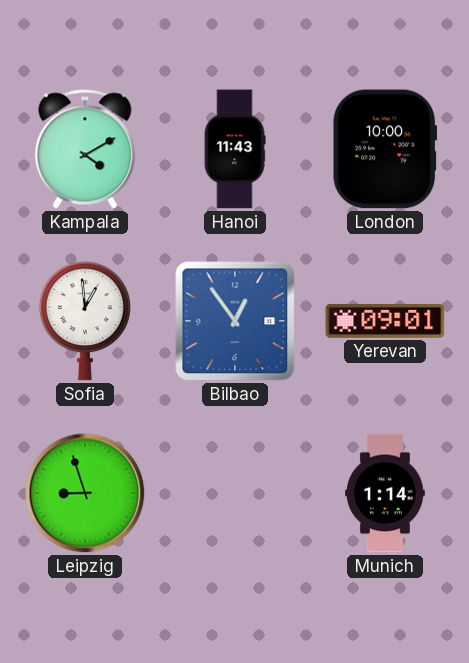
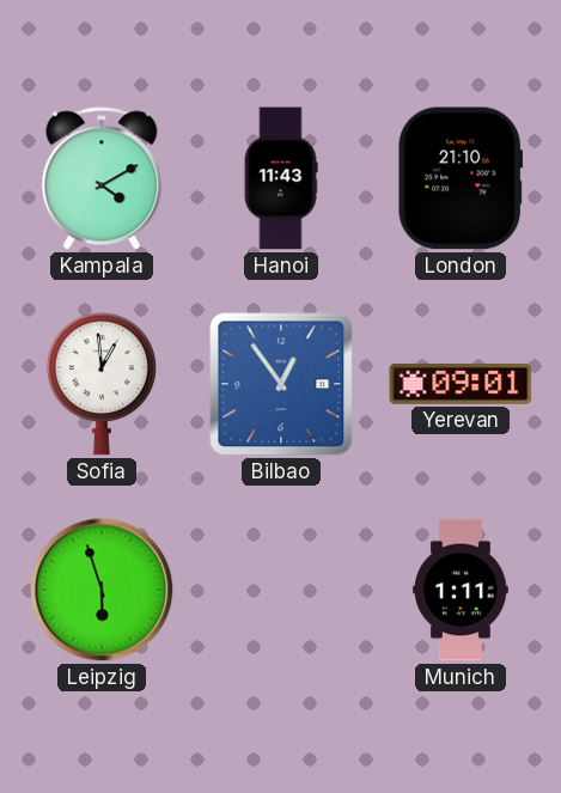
London: 10:00 -> 21:10
Leipzig: 8:57 -> 5:57
Munich: 1:14 -> 1:11
